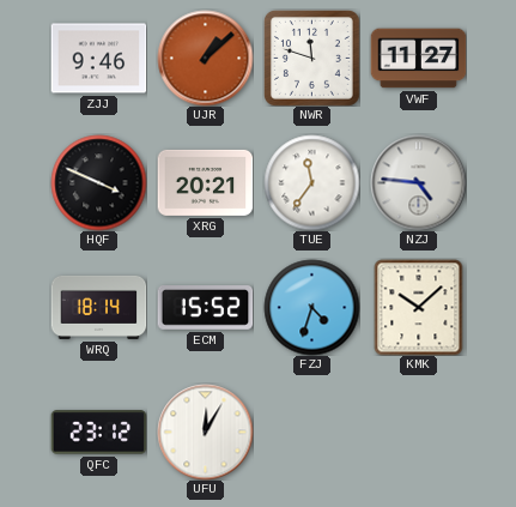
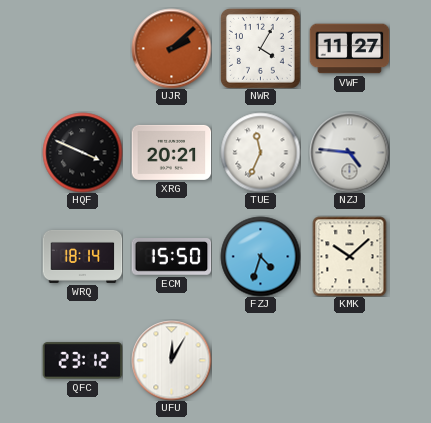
ZJJ: 9:46 -> none
UJR: 1:08 -> 2:08
NWR: 11:48 -> 4:05
TUE: 11:36 -> 11:34
ECM: 15:52 -> 15:50
